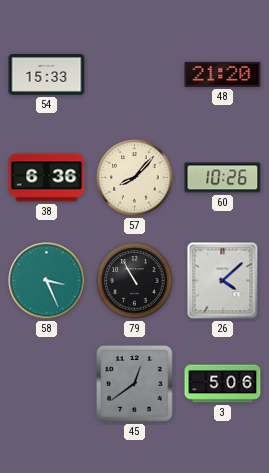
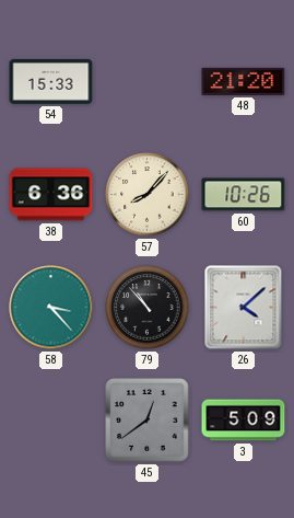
58: 3:26 -> 3:23
79: 10:55 -> 10:53
3: 5:06 -> 5:09
